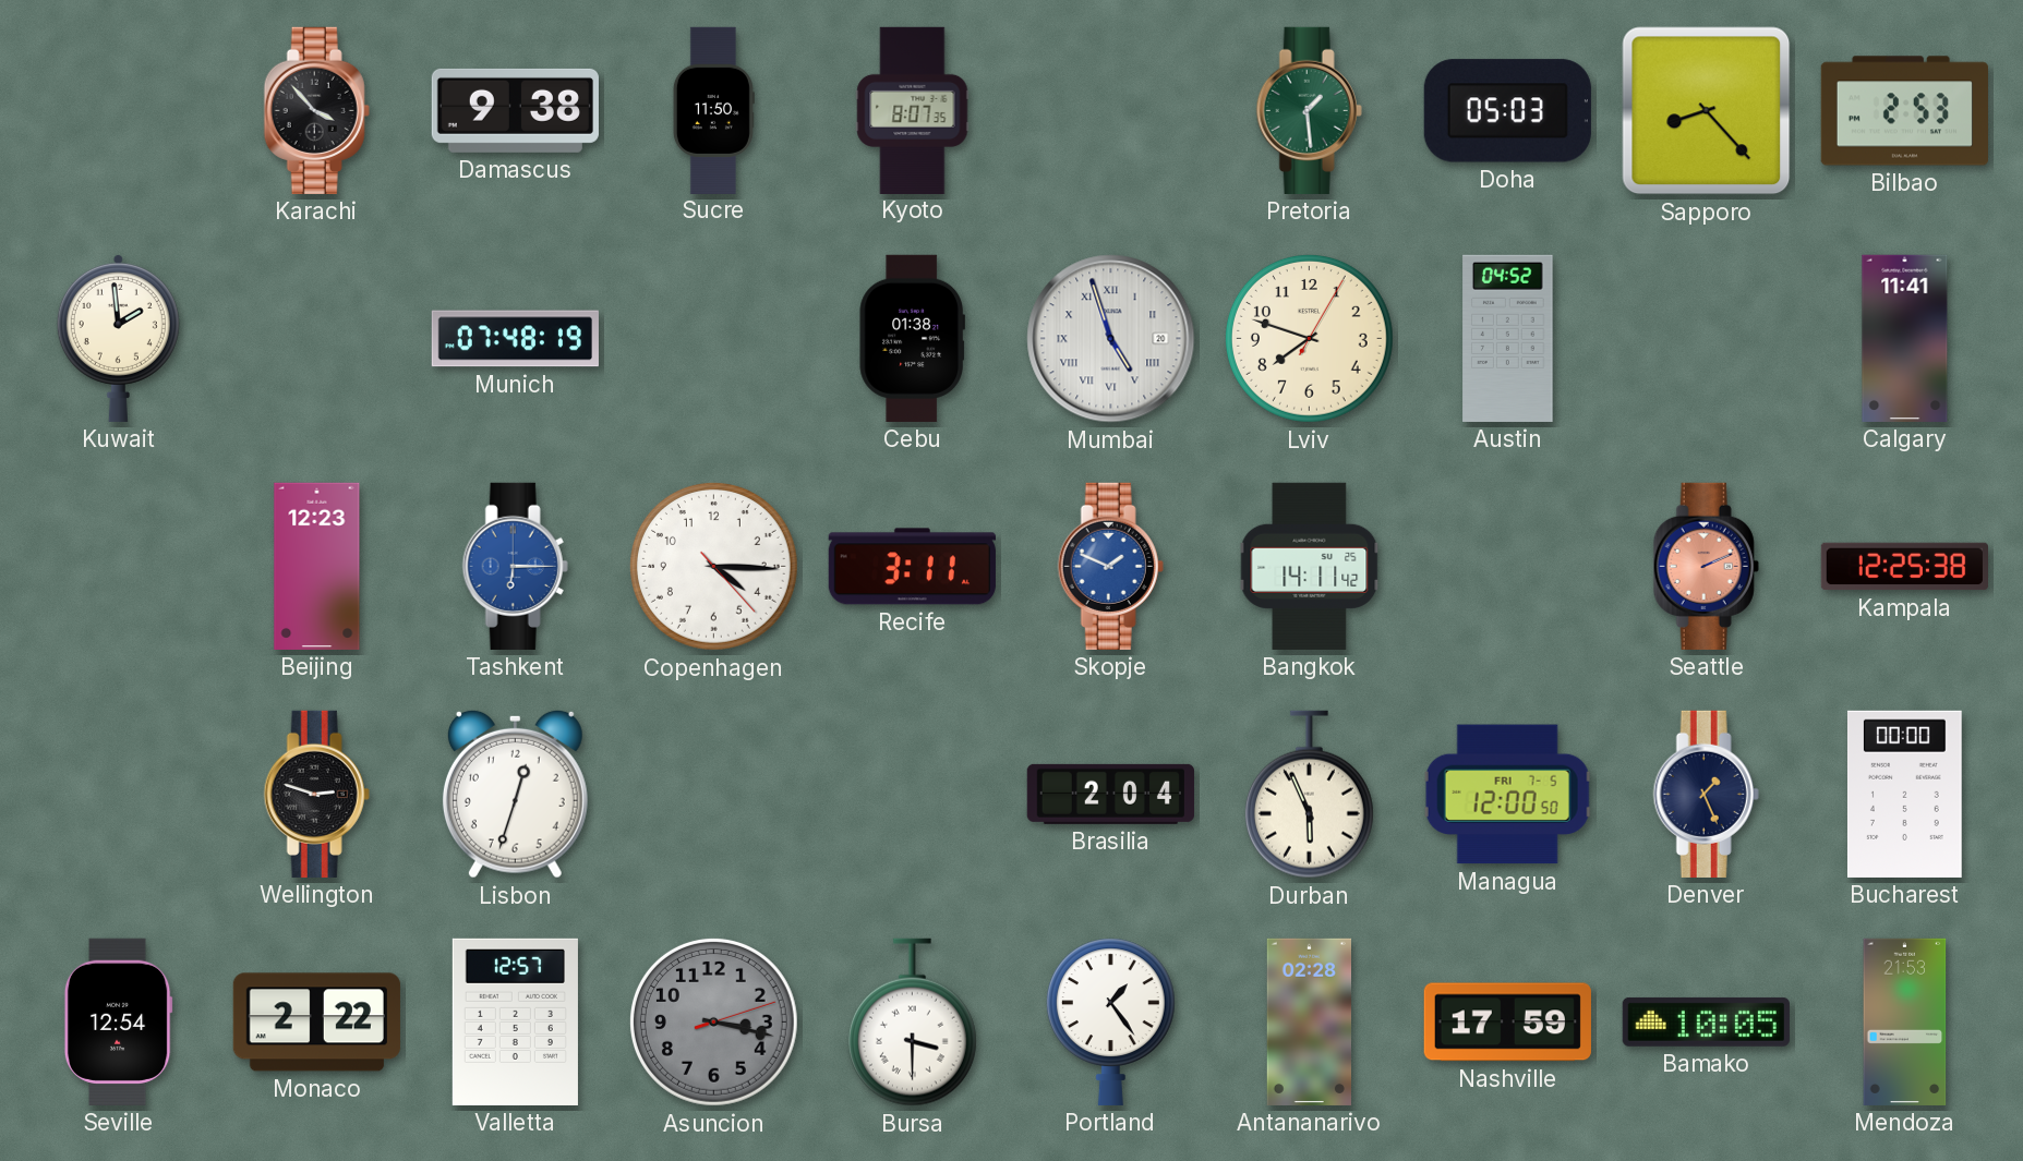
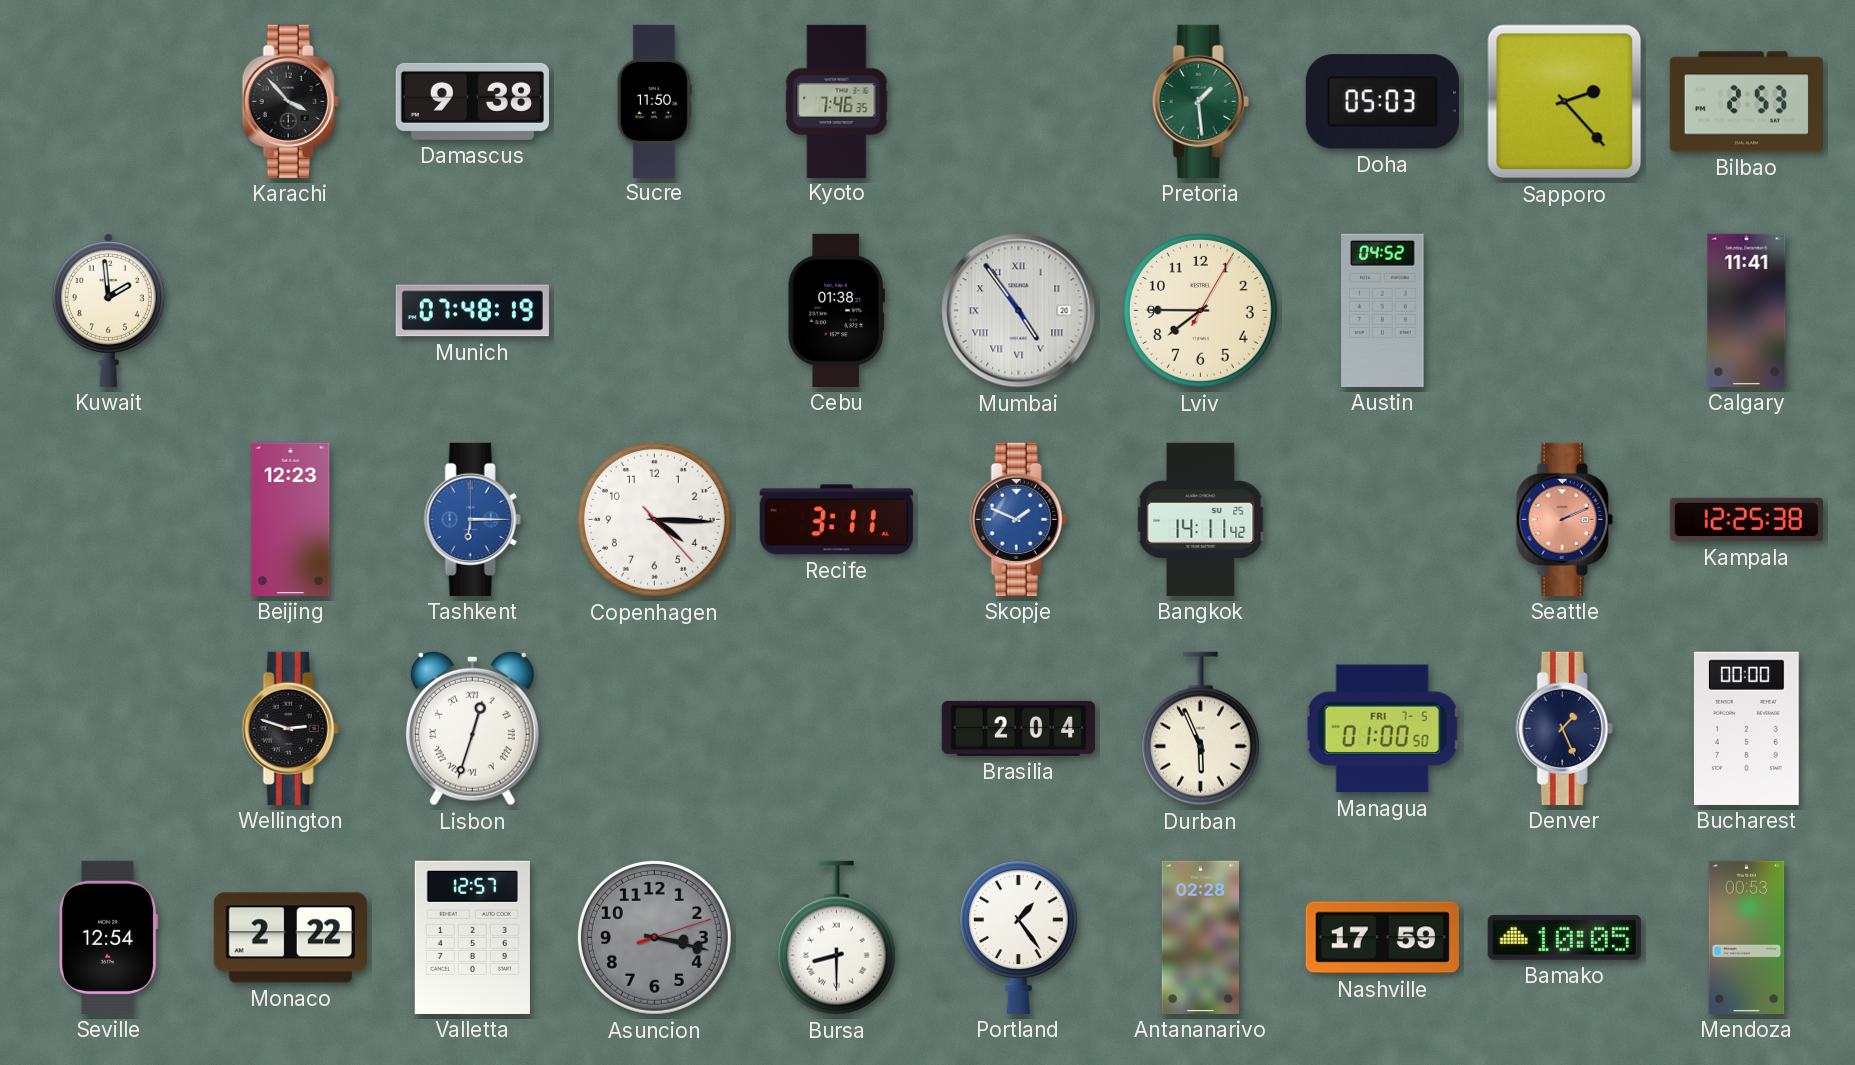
Kyoto: 8:07 -> 7:46
Sapporo: 8:23 -> 2:23
Mumbai: 4:57 -> 4:54
Lviv: 7:48 -> 7:45
Lisbon numerals: Arabic -> Roman
Managua: 12:00 -> 01:00
Bursa: 3:30 -> 8:30
Mendoza: 21:53 -> 00:53
